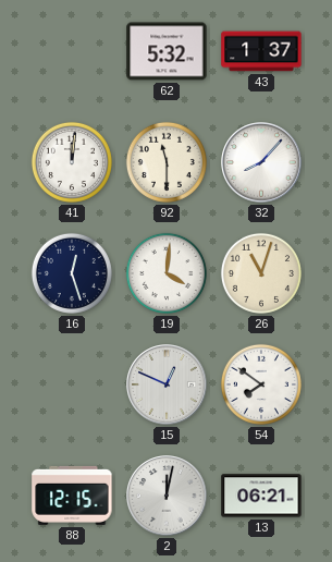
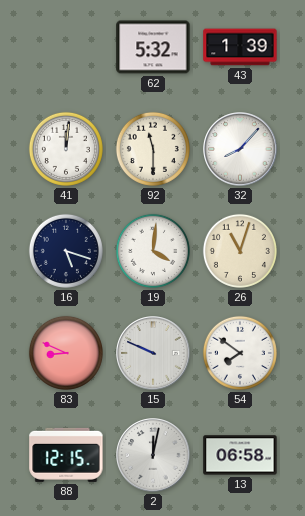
43: 1:37 -> 1:39
16: 12:27 -> 5:18
83: none -> 8:49
15: 12:49 -> 9:49
13: 06:21 -> 06:58
